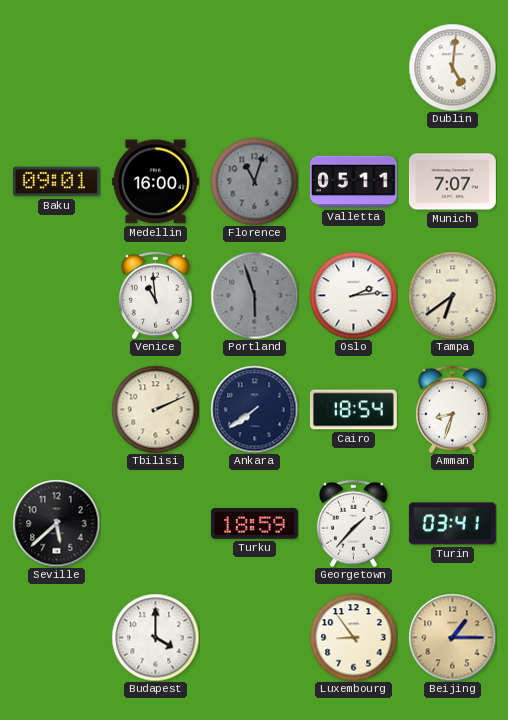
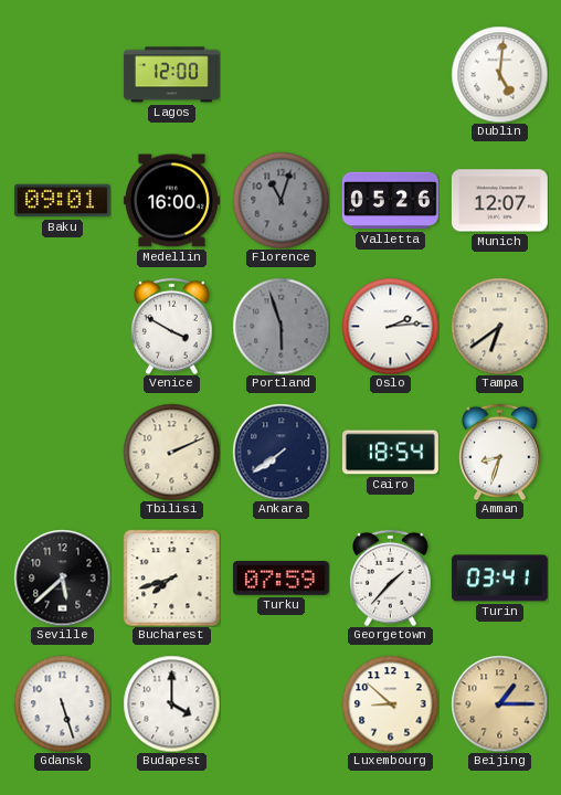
Lagos: none -> 12:00
Valletta: 05:11 -> 05:26
Munich: 7:07 -> 12:07
Venice: 10:59 -> 3:50
Bucharest: none -> 7:42
Turku: 18:59 -> 07:59
Gdansk: none -> 5:27
Luxembourg: 8:54 -> 8:52
